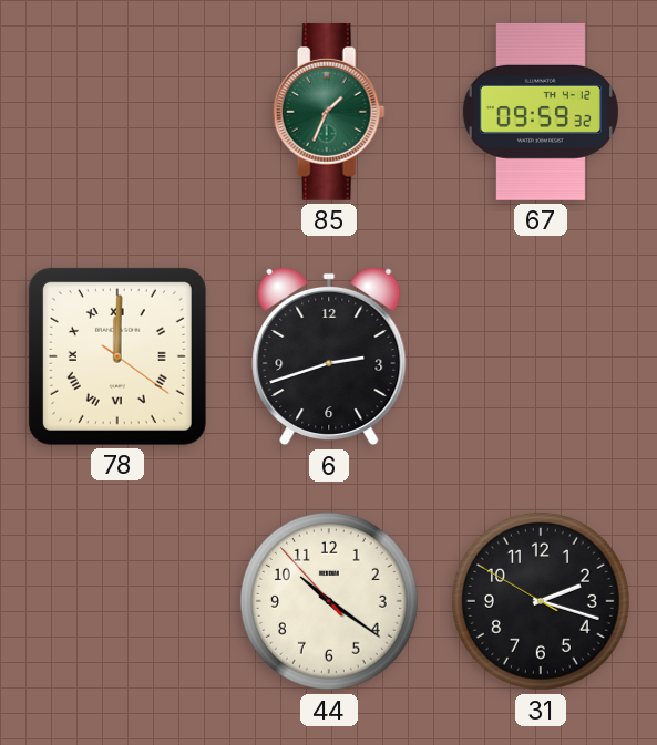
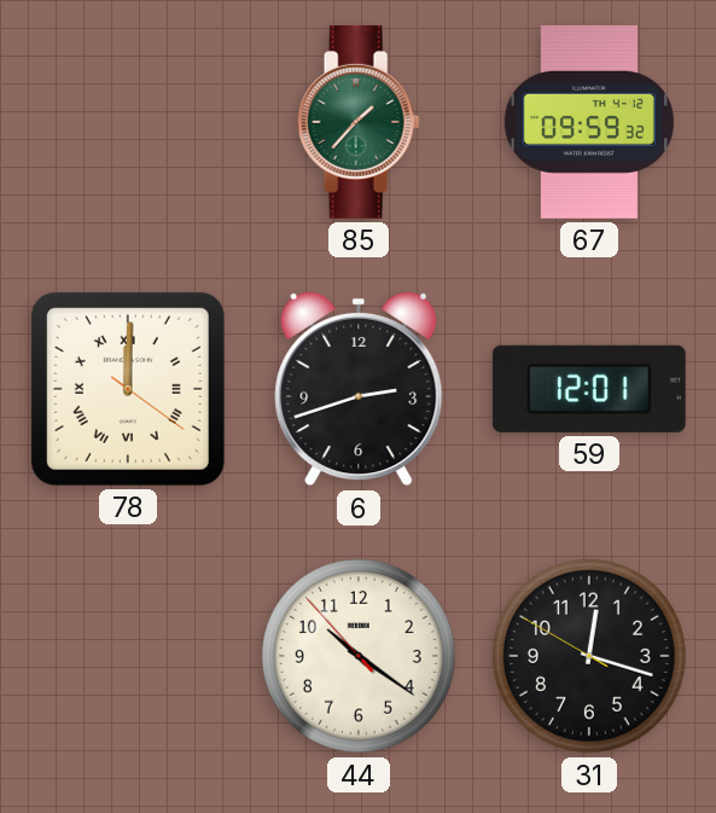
85: 1:34 -> 1:37
59: none -> 12:01
31: 2:17 -> 12:17
